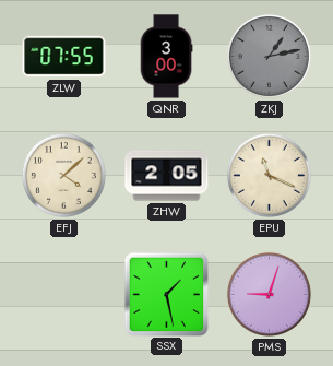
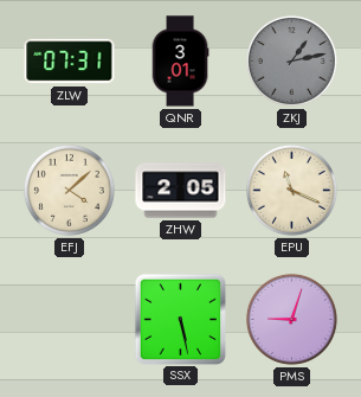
ZLW: 07:55 -> 07:31
QNR: 3:00 -> 3:01
SSX: 1:28 -> 5:28
